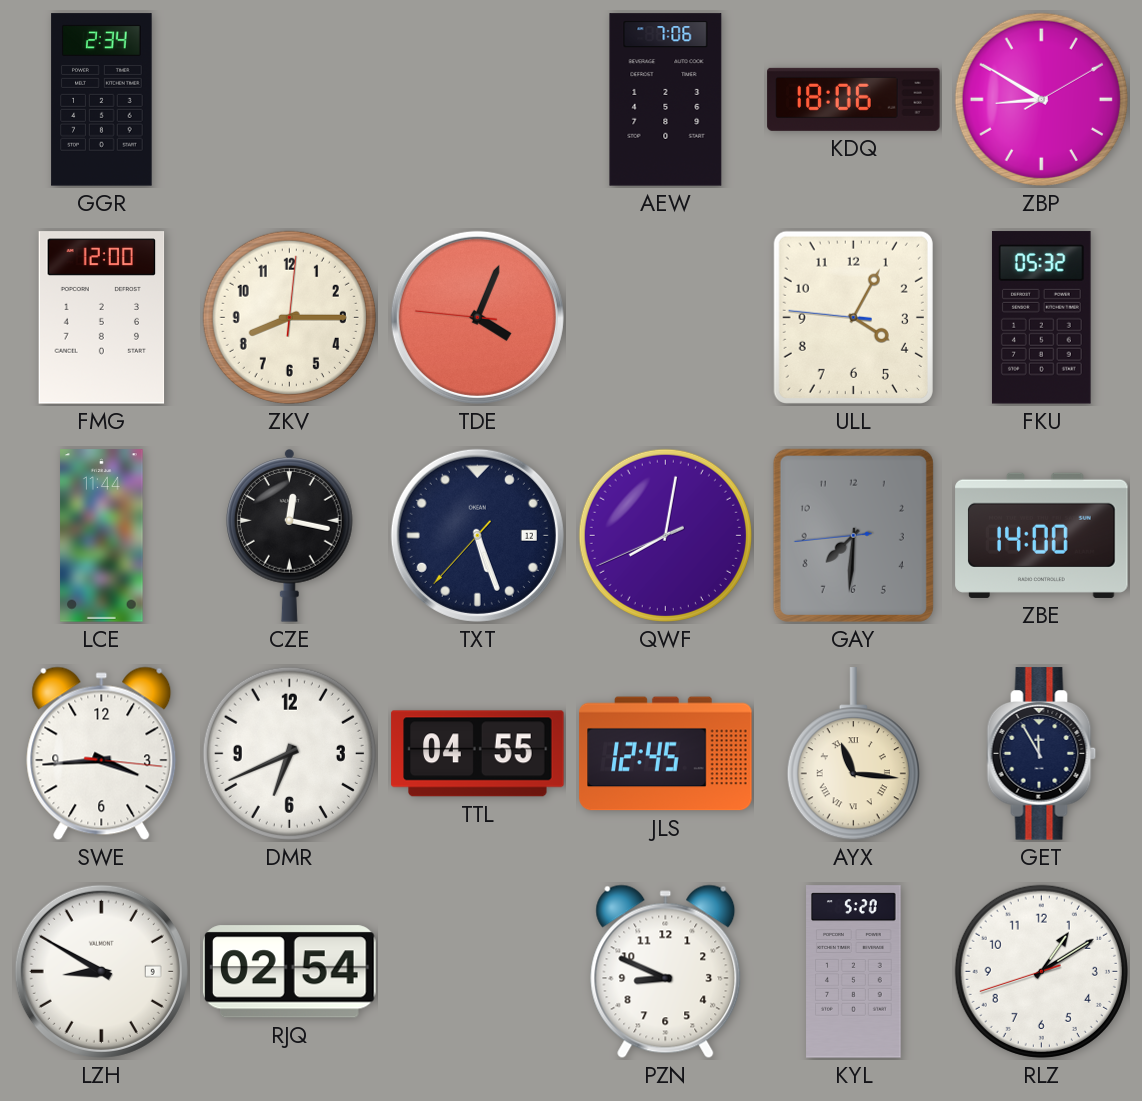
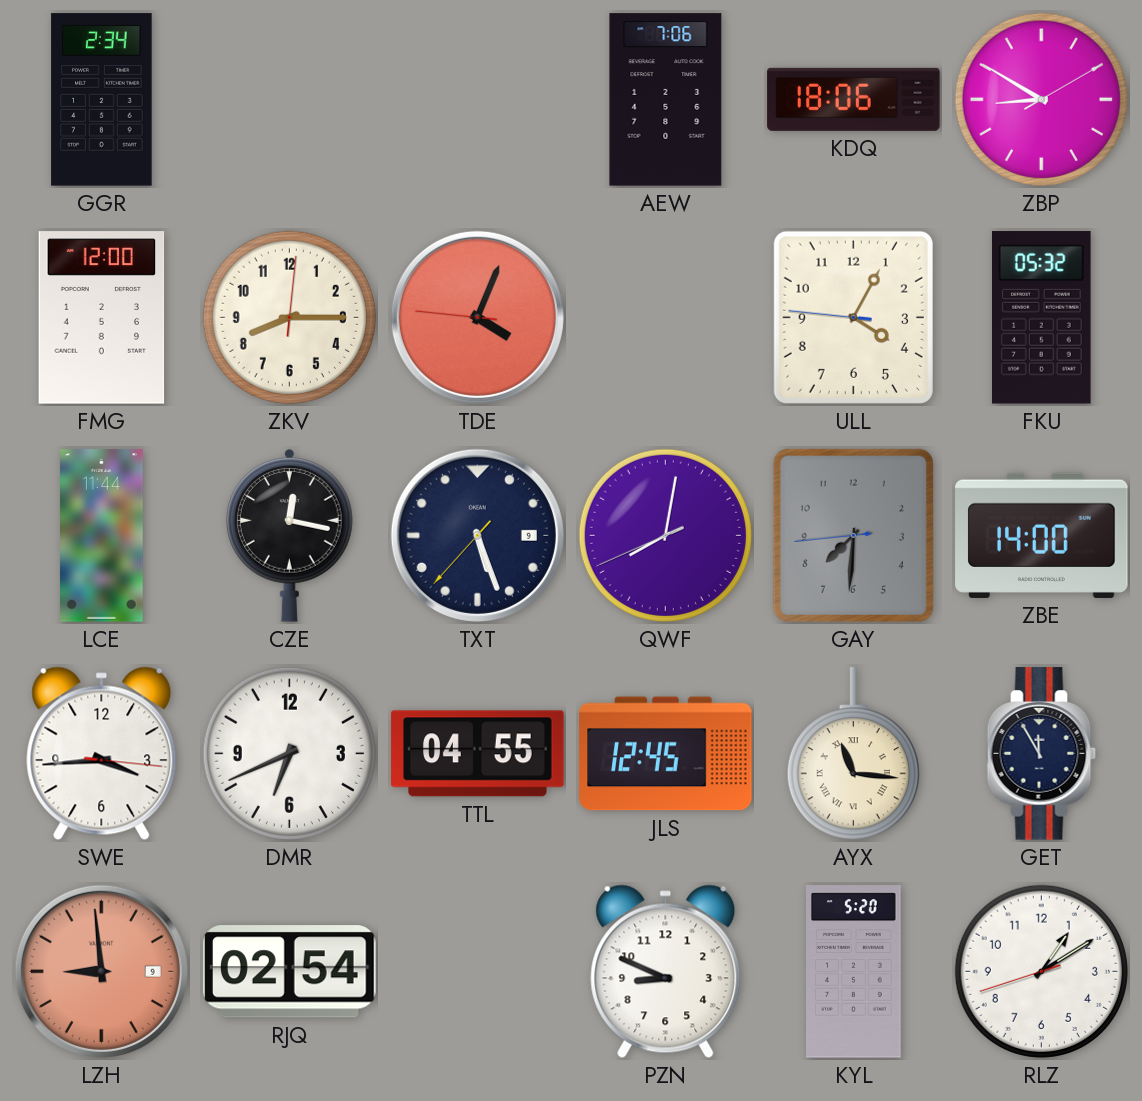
TXT date: 12 -> 9
LZH: 8:50 -> 8:59
LZH dial: white -> salmon
